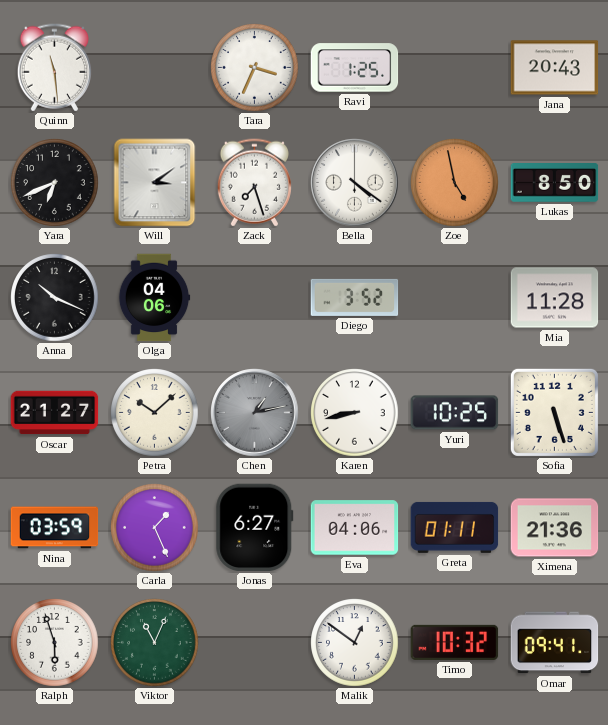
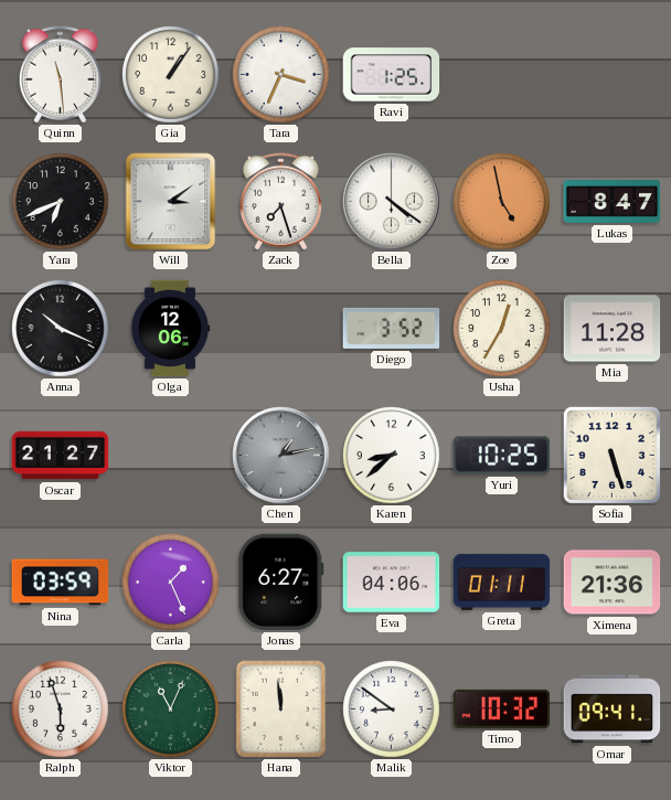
Gia: none -> 1:06
Jana: 20:43 -> none
Lukas: 8:50 -> 8:47
Olga: 04:06 -> 12:06
Usha: none -> 12:35
Petra: 10:08 -> none
Karen: 8:43 -> 8:38
Hana: none -> 11:59
Malik: 12:51 -> 8:51
